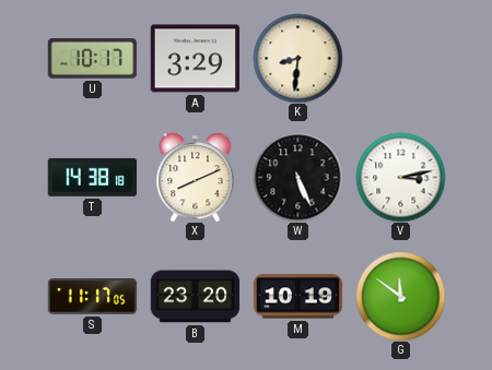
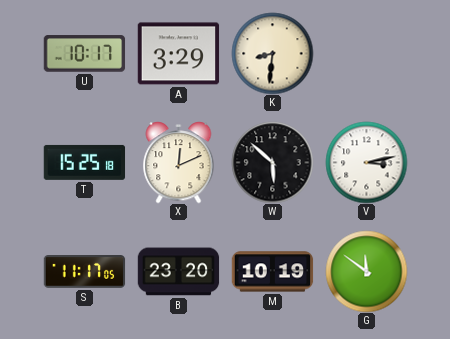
T: 14:38 -> 15:25
X: 8:11 -> 12:11
W: 5:26 -> 5:52
